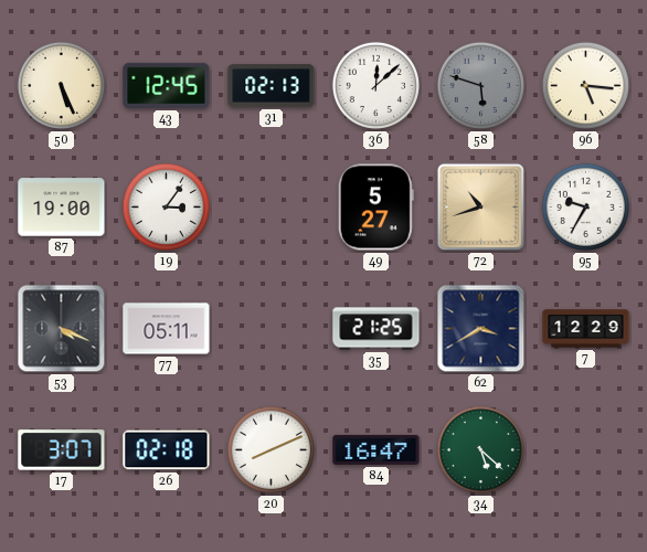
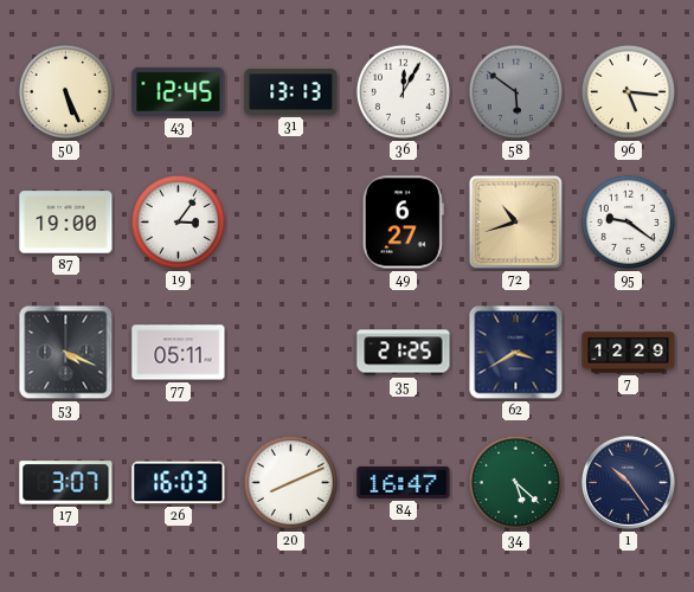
31: 02:13 -> 13:13
36: 12:08 -> 12:05
58: 5:48 -> 5:51
49: 5:27 -> 6:27
95: 9:35 -> 9:21
26: 02:18 -> 16:03
1: none -> 10:24
